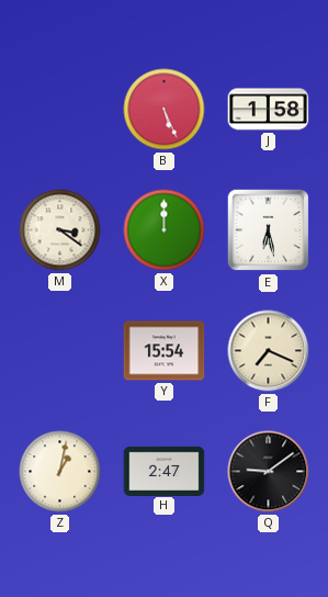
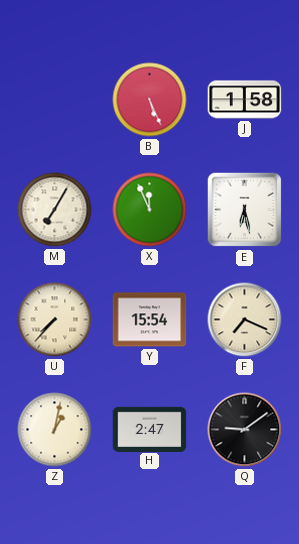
M: 3:21 -> 7:05
X: 12:00 -> 11:56
U: none -> 7:37
